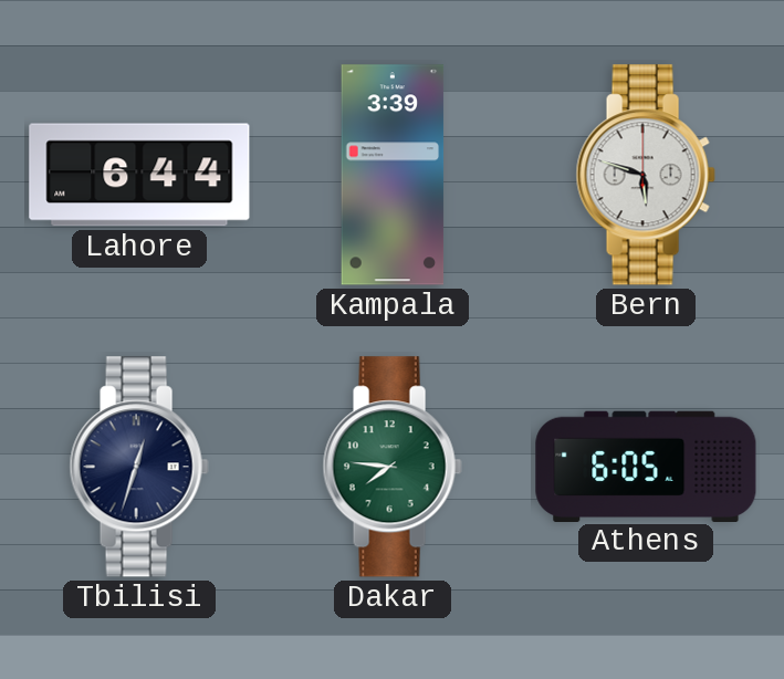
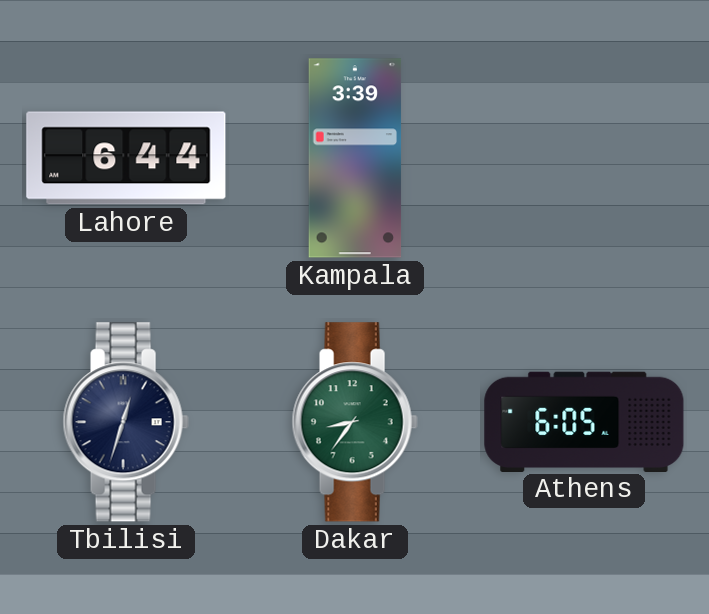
Bern: 5:48 -> none
Dakar: 7:46 -> 8:36
